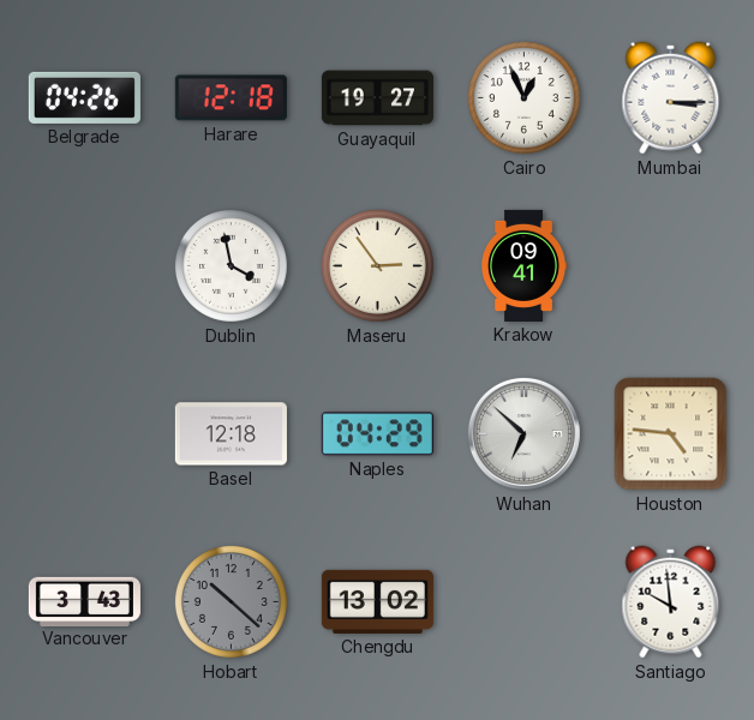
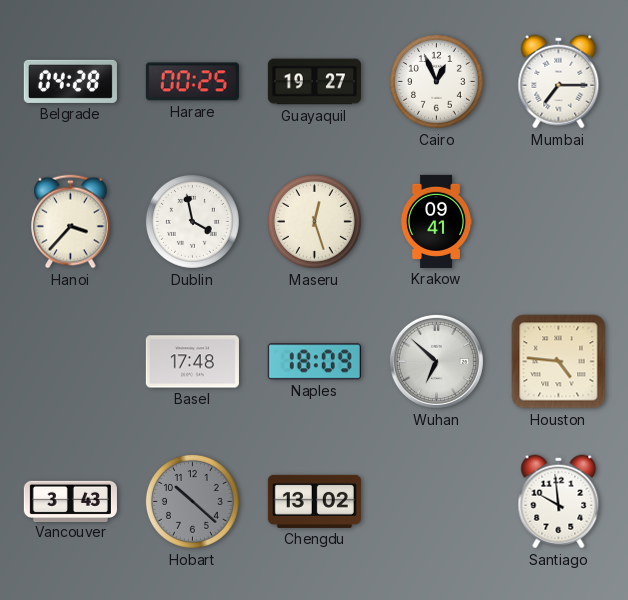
Belgrade: 04:26 -> 04:28
Harare: 12:18 -> 00:25
Mumbai: 3:15 -> 7:15
Hanoi: none -> 3:37
Maseru: 2:54 -> 12:27
Basel: 12:18 -> 17:48
Naples: 04:29 -> 18:09
